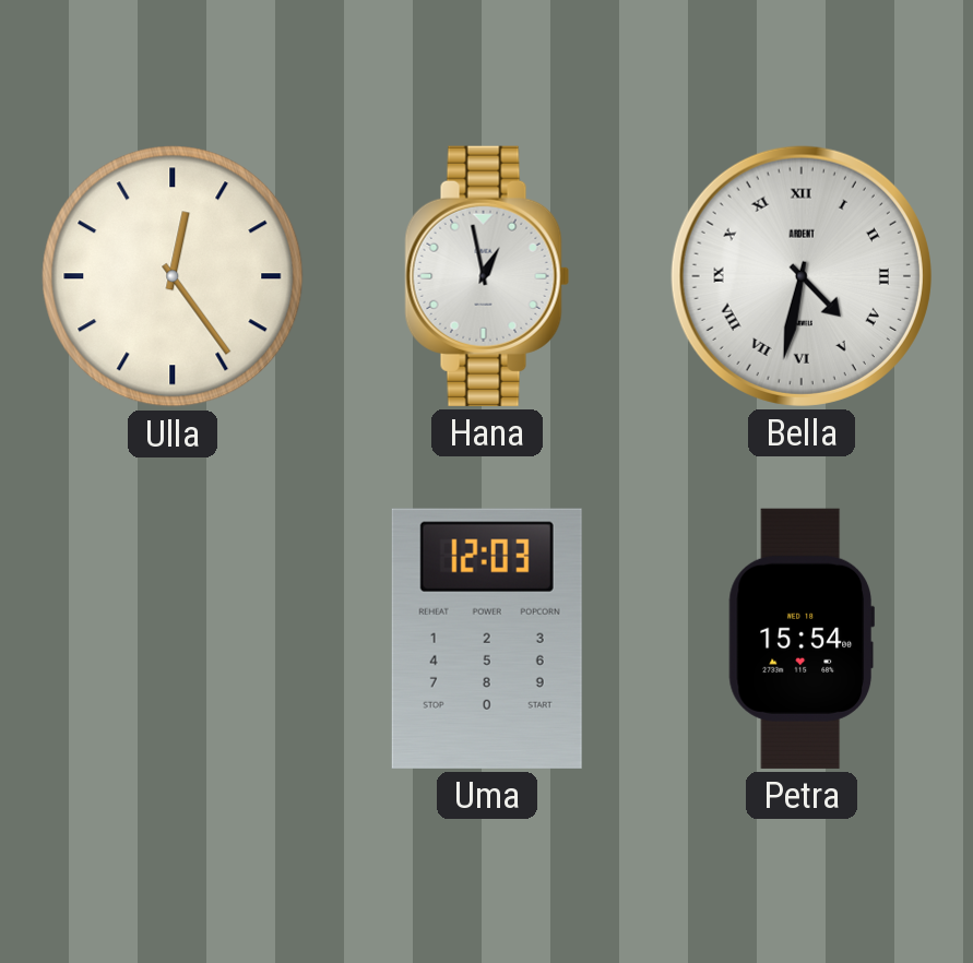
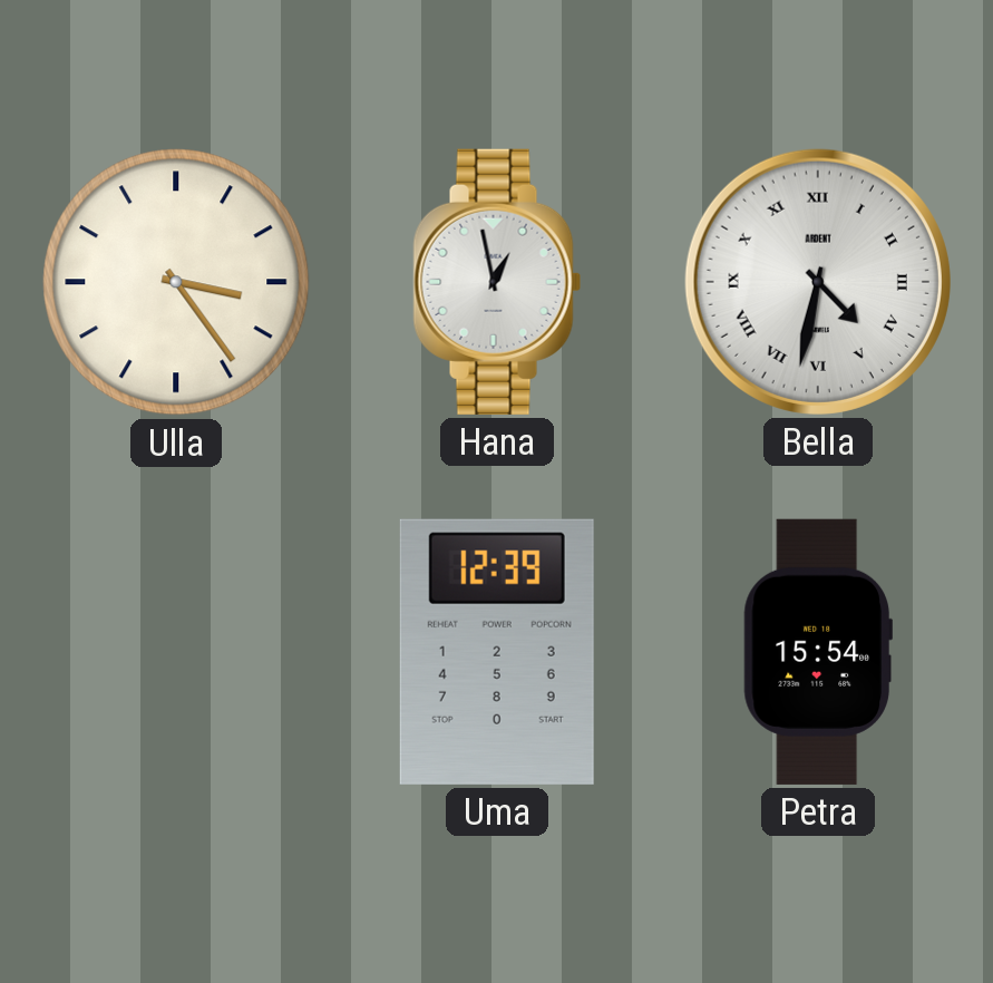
Ulla: 12:24 -> 3:24
Uma: 12:03 -> 12:39
